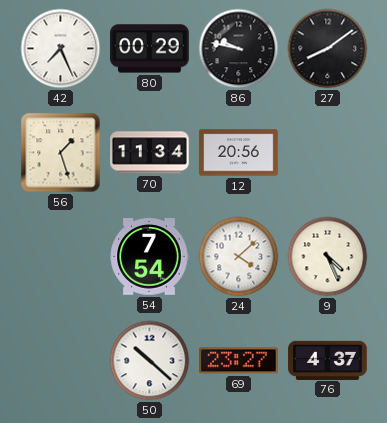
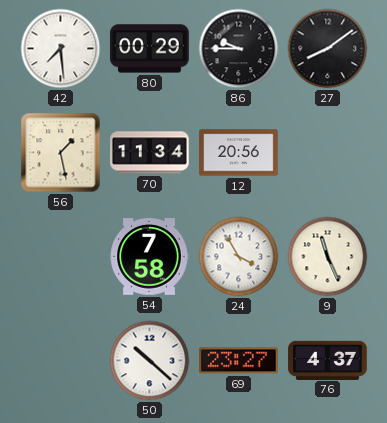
42: 7:26 -> 7:29
86: 9:47 -> 9:45
56: 1:27 -> 1:28
54: 7:54 -> 7:58
24: 4:08 -> 3:55
9: 4:26 -> 11:26
